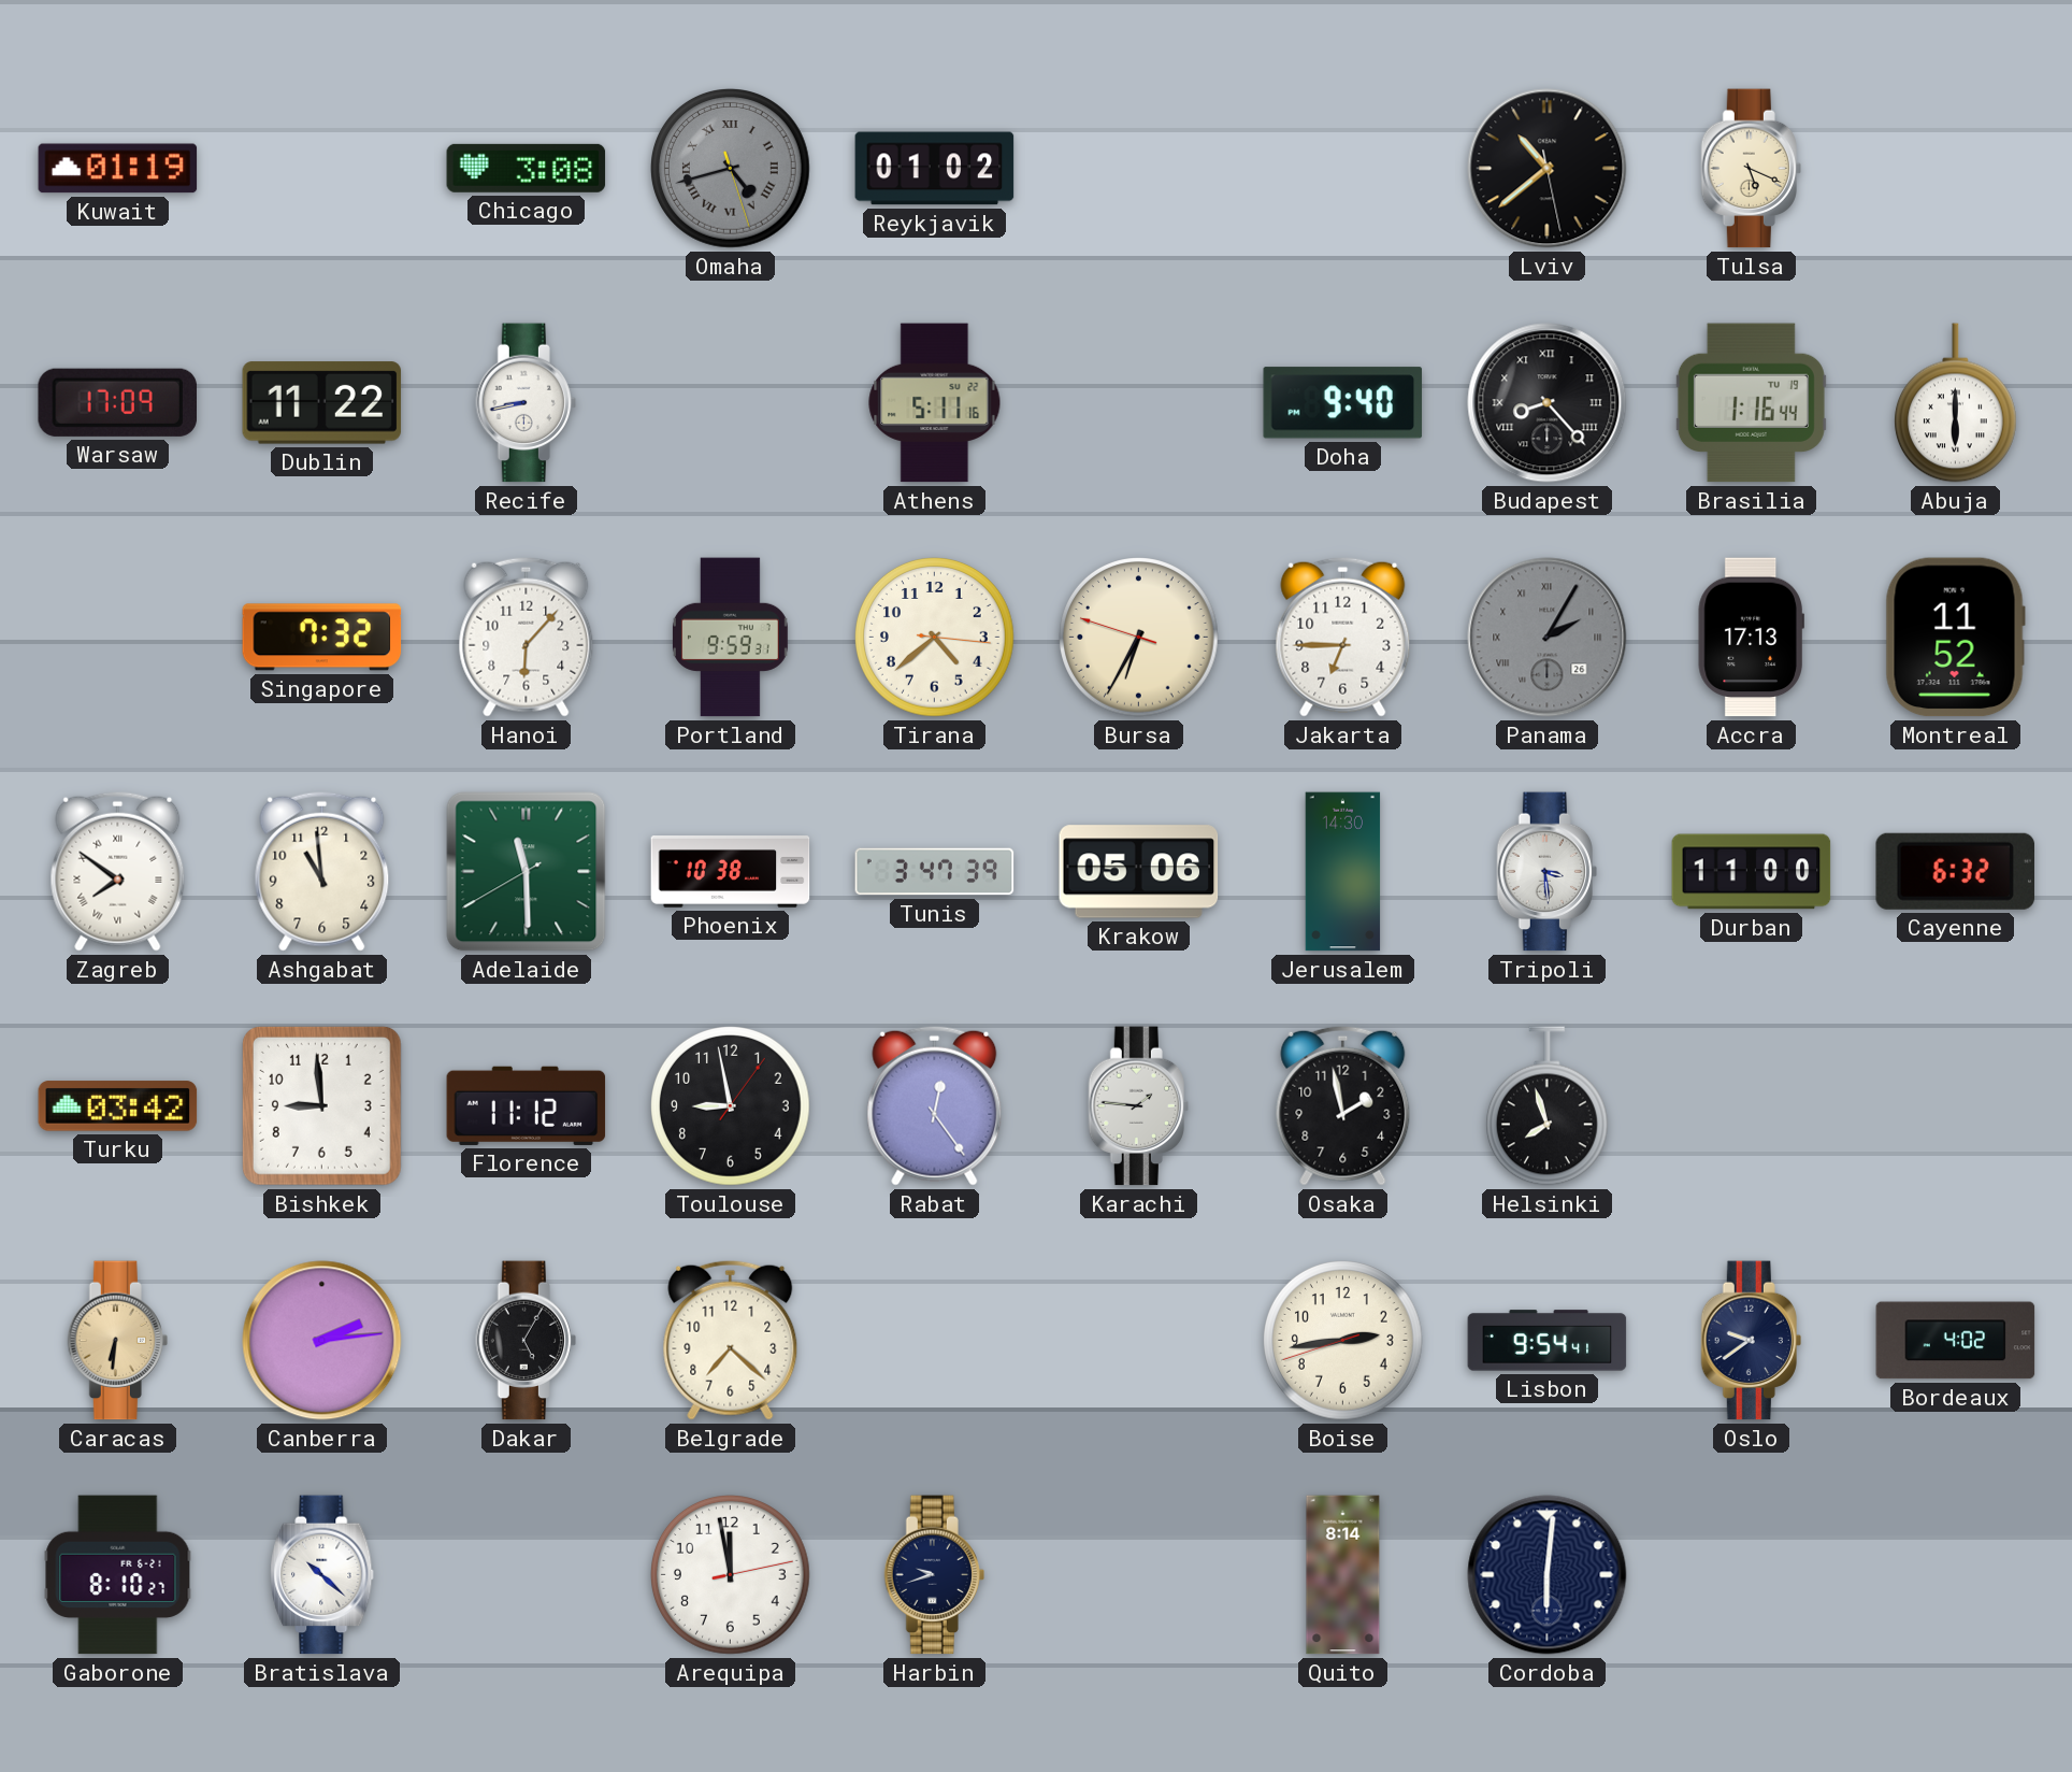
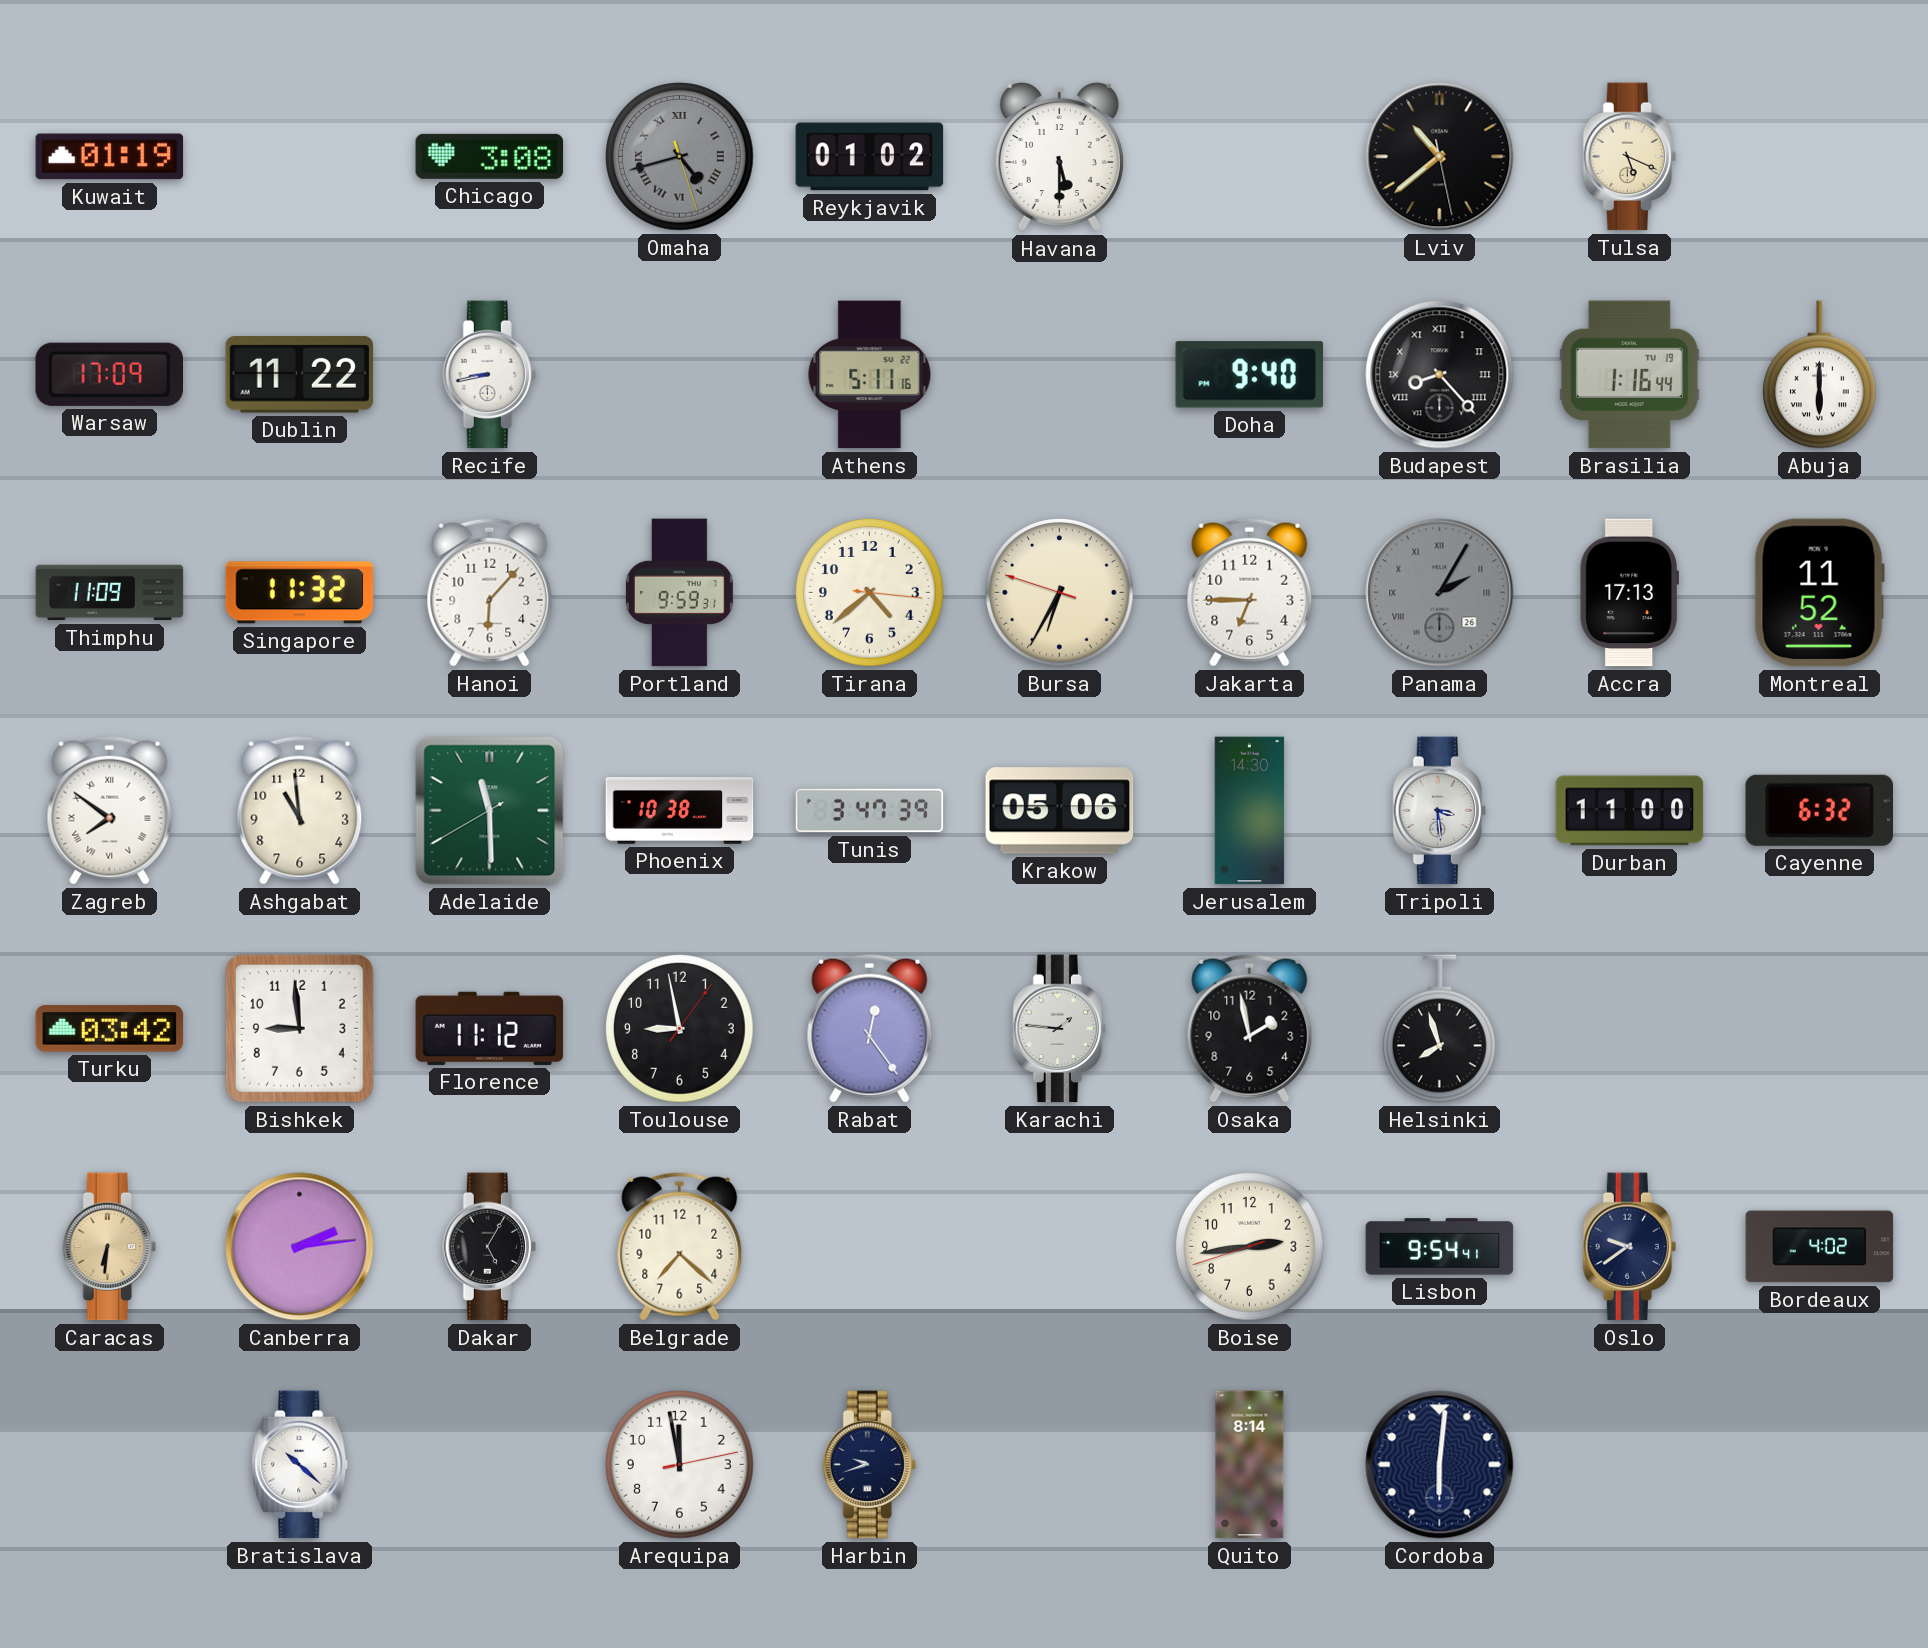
Havana: none -> 5:30
Thimphu: none -> 11:09
Singapore: 7:32 -> 11:32
Gaborone: 8:10 -> none
